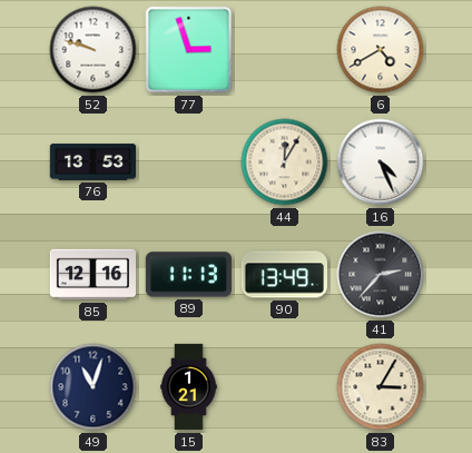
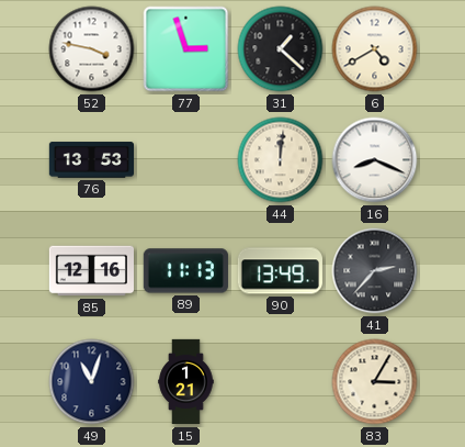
52: 9:48 -> 3:47
31: none -> 1:22
44: 12:05 -> 12:01
16: 4:26 -> 8:19
